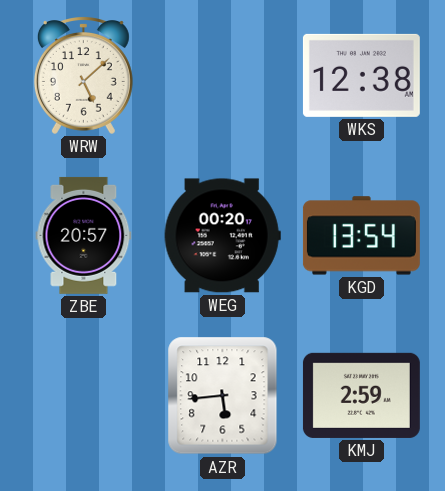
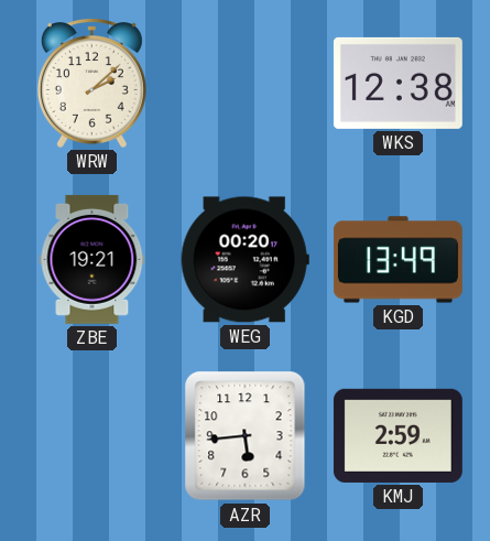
WRW: 5:08 -> 2:08
ZBE: 20:57 -> 19:21
KGD: 13:54 -> 13:49
